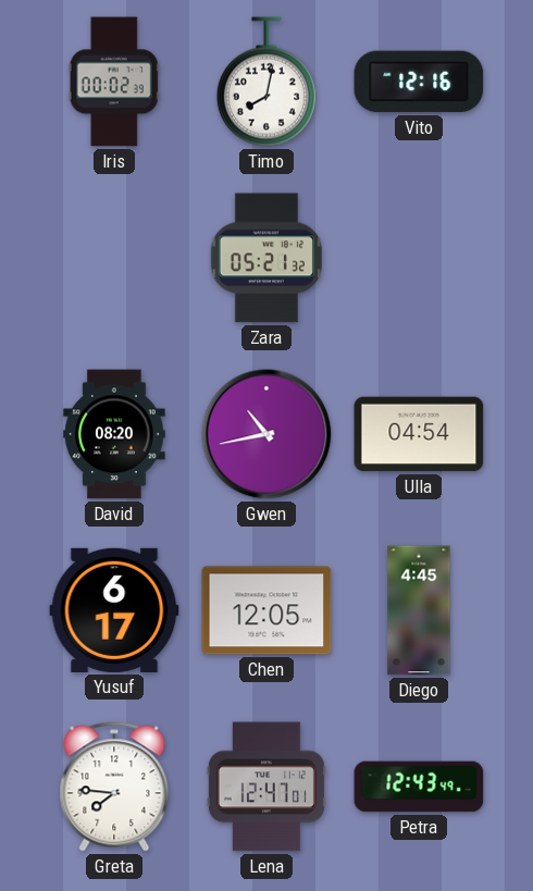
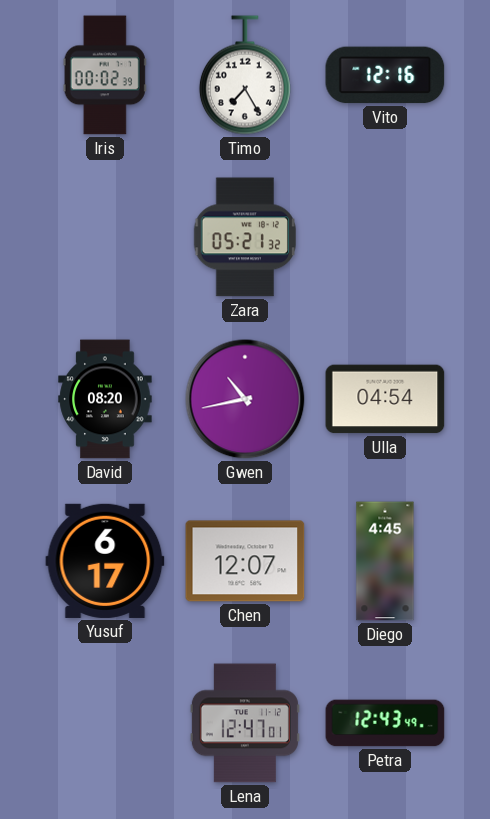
Timo: 8:02 -> 7:25
Chen: 12:05 -> 12:07
Greta: 7:46 -> none
